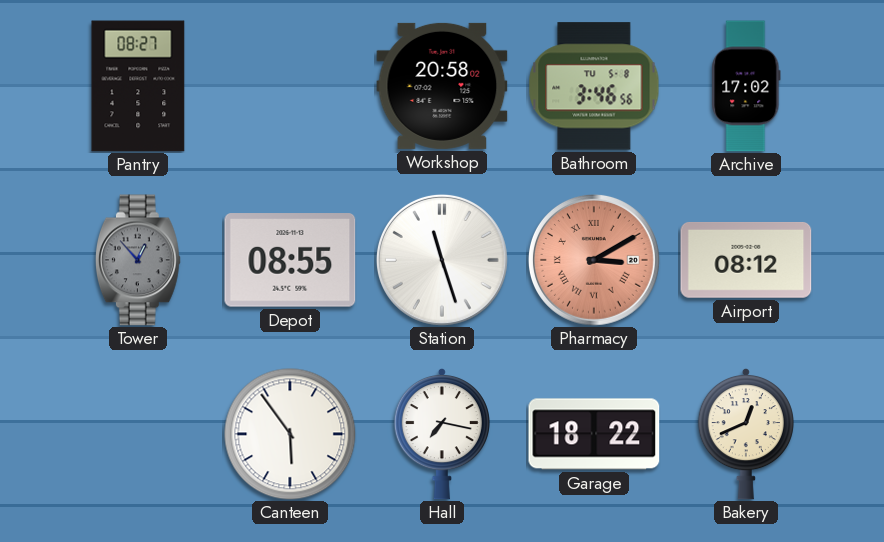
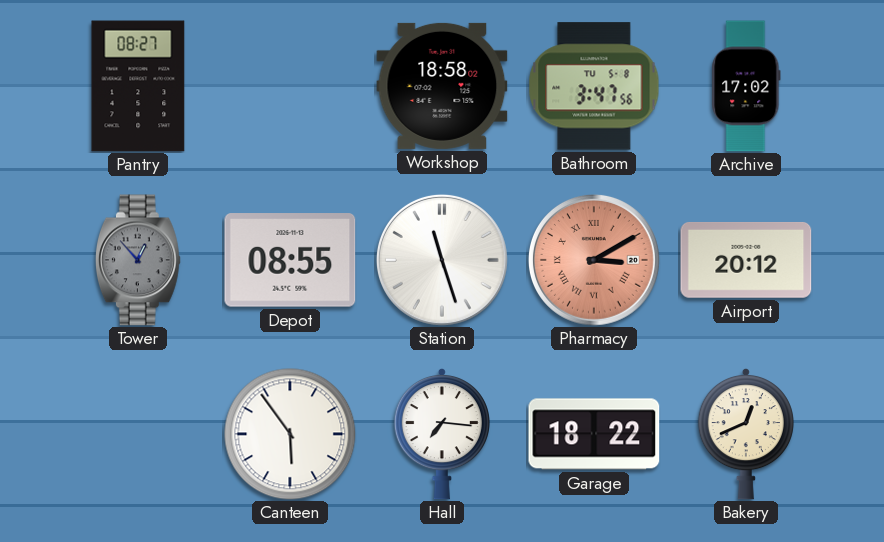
Workshop: 20:58 -> 18:58
Bathroom: 3:46 -> 3:47
Airport: 08:12 -> 20:12
Hall: 7:17 -> 7:16
